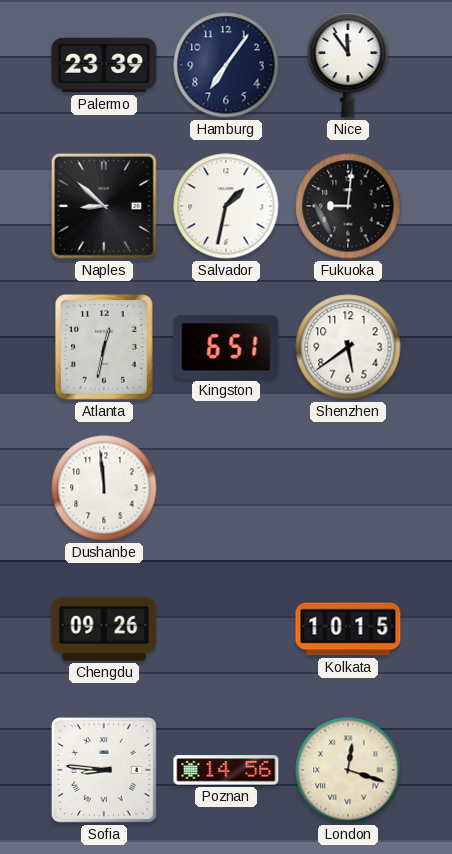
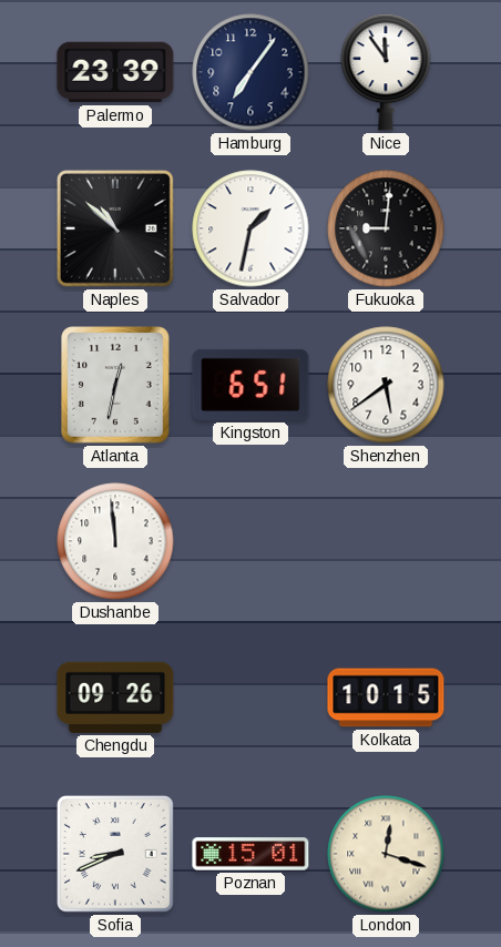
Naples: 8:52 -> 10:52
Sofia: 8:46 -> 8:41
Poznan: 14:56 -> 15:01
